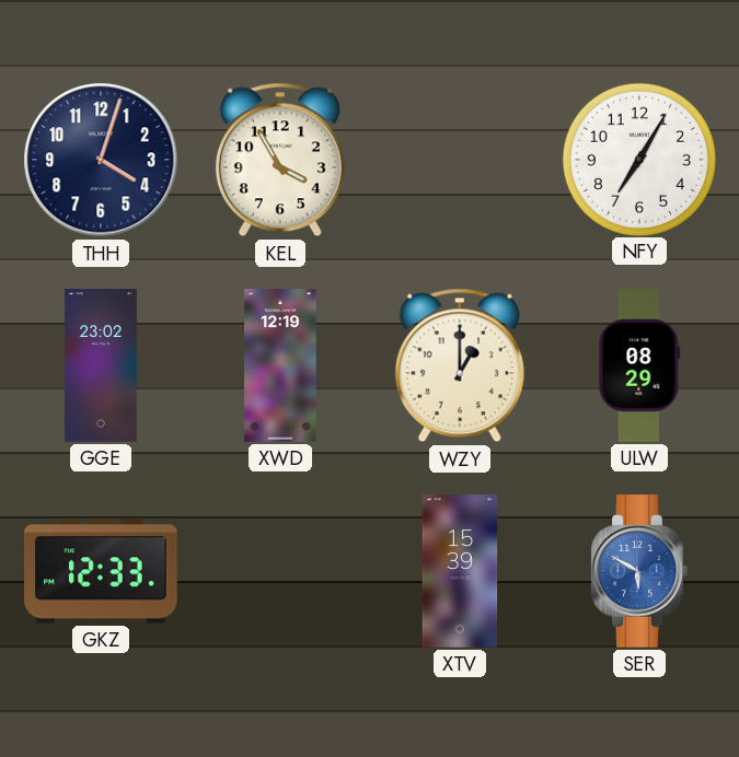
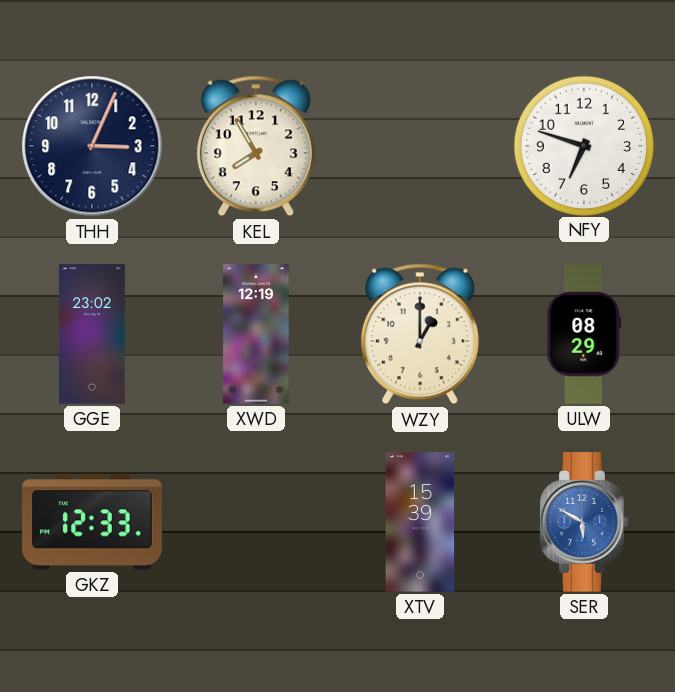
THH: 4:03 -> 3:04
KEL: 3:55 -> 7:55
NFY: 7:05 -> 6:48
